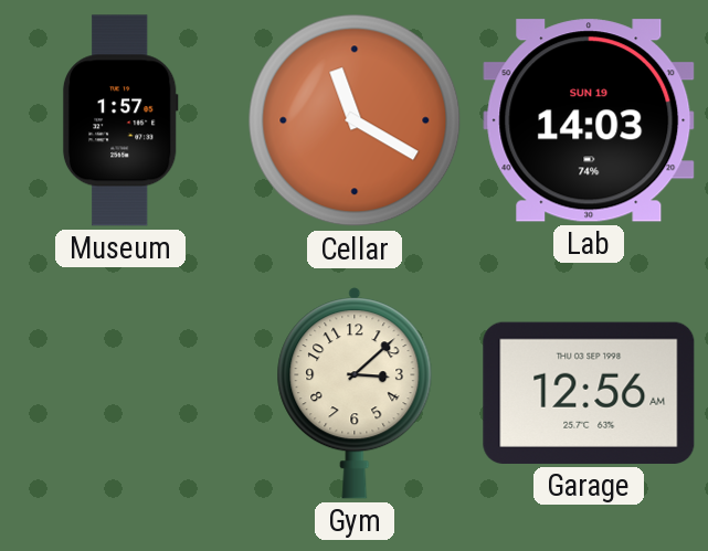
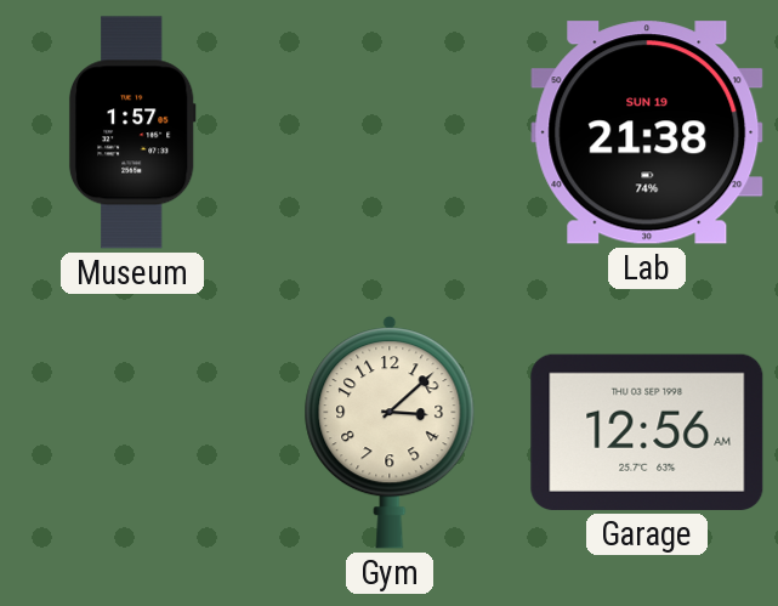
Cellar: 11:20 -> none
Lab: 14:03 -> 21:38
